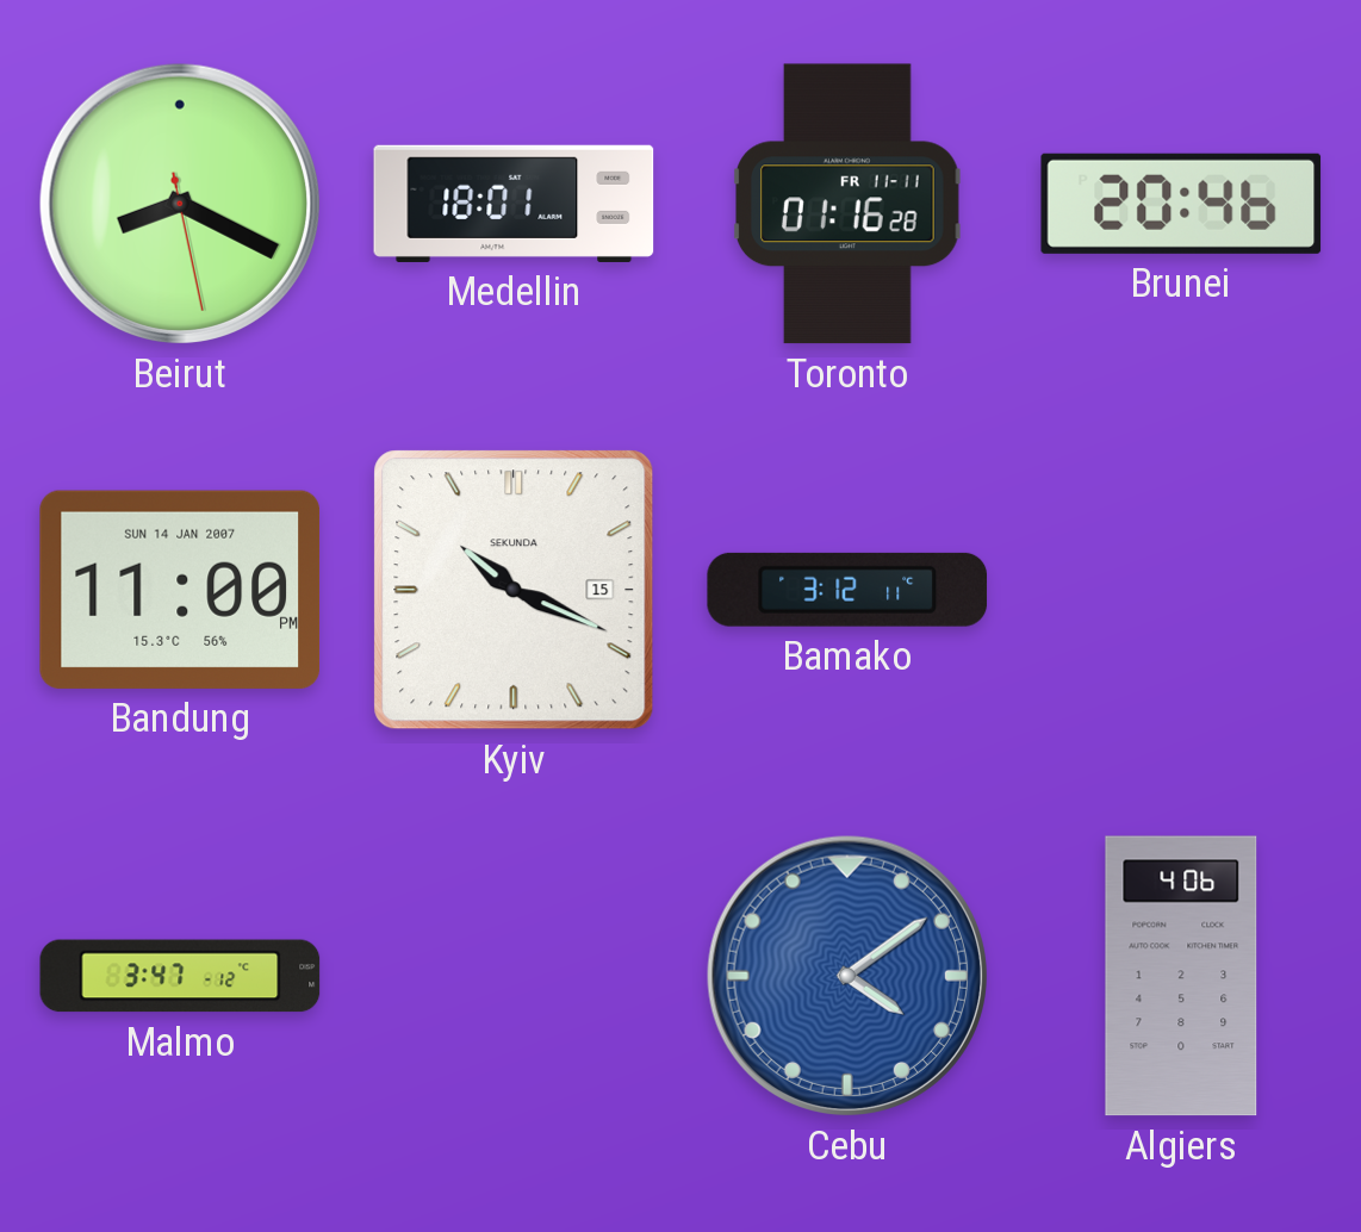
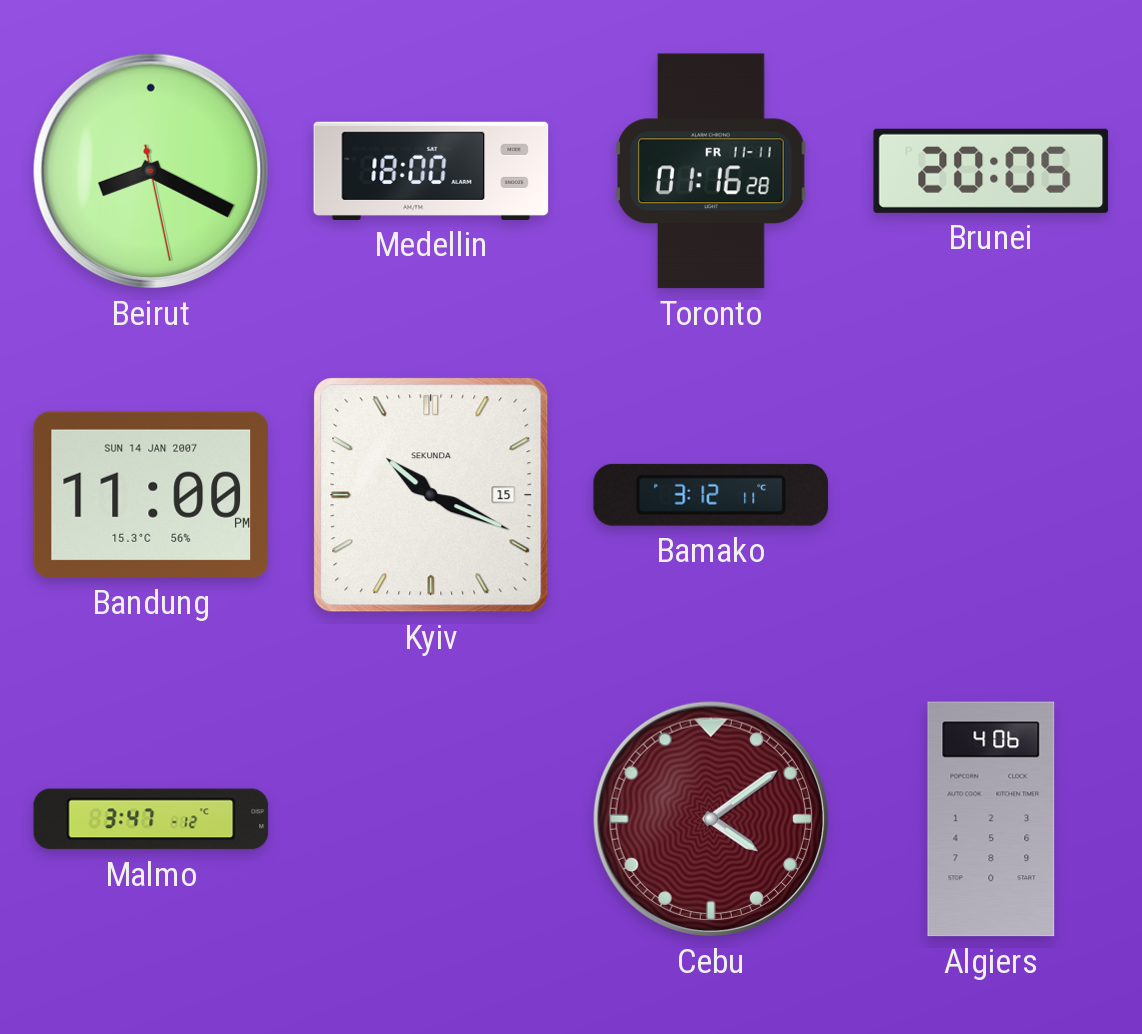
Medellin: 18:01 -> 18:00
Brunei: 20:46 -> 20:05
Cebu dial: blue -> burgundy
